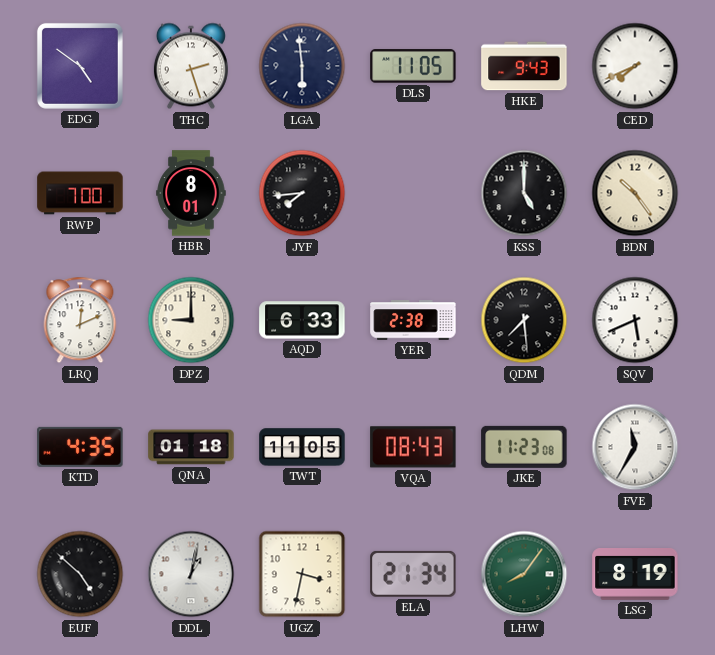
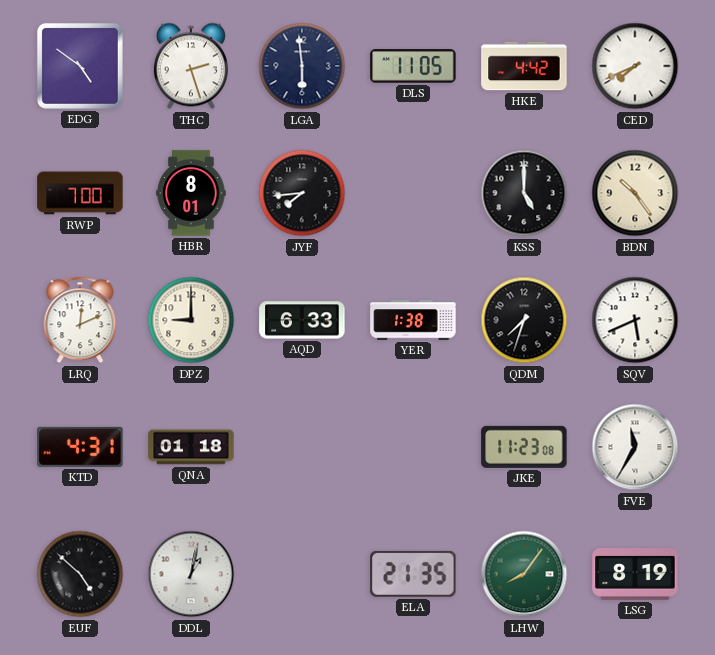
HKE: 9:43 -> 4:42
YER: 2:38 -> 1:38
QDM: 7:29 -> 7:33
KTD: 4:35 -> 4:31
TWT: 11:05 -> none
VQA: 08:43 -> none
UGZ: 3:32 -> none
ELA: 21:34 -> 21:35
